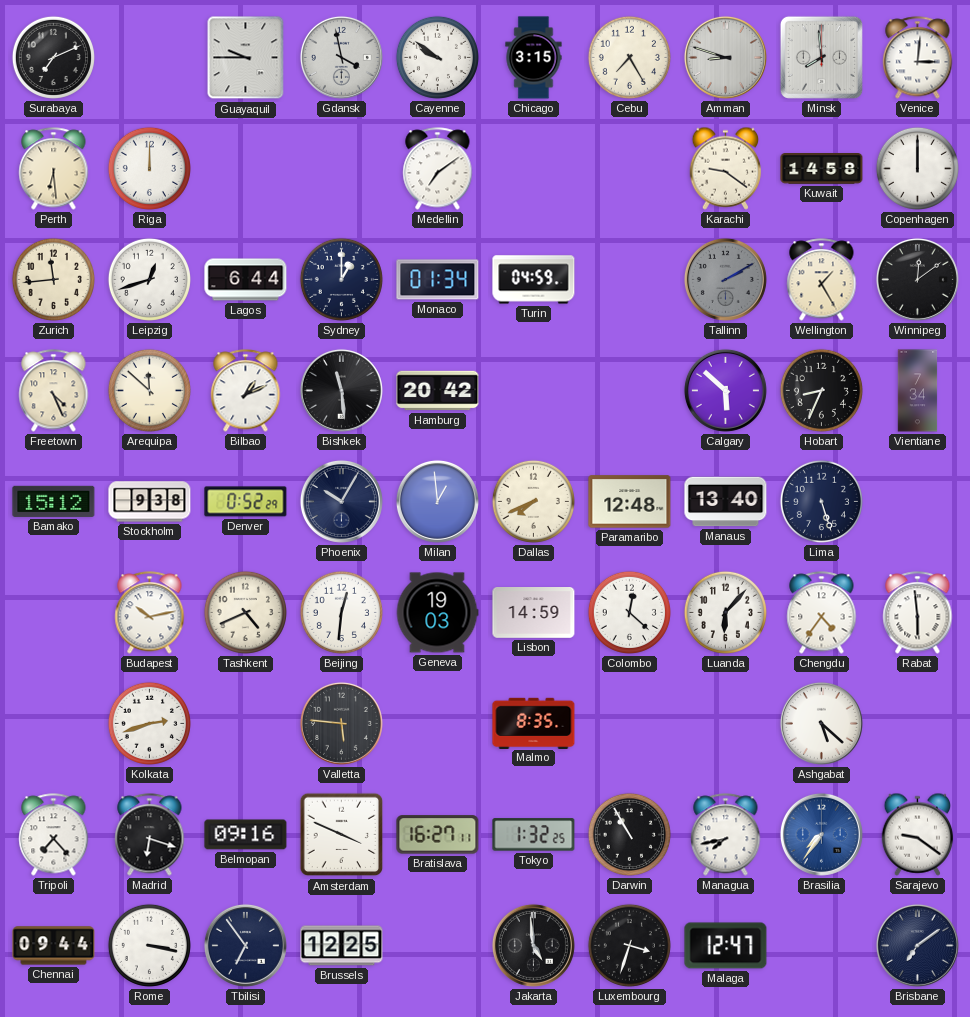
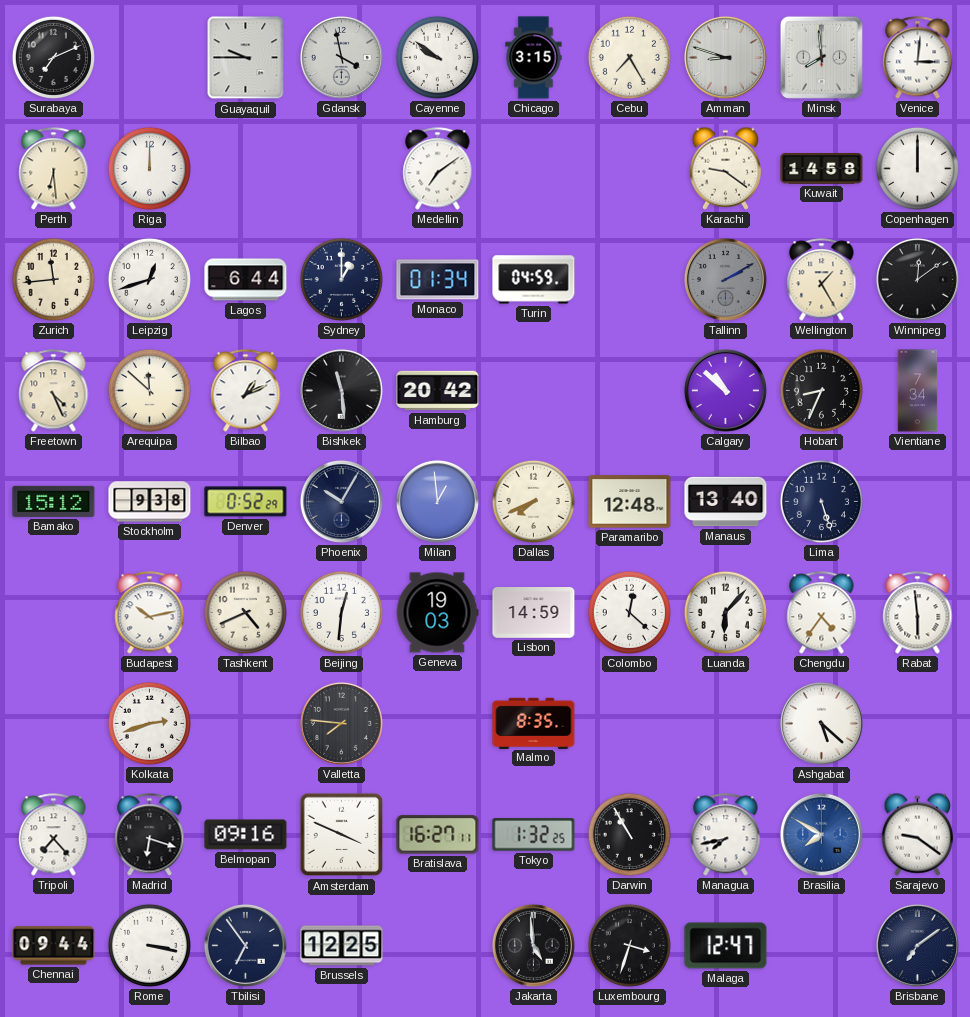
Calgary: 5:52 -> 10:52
Valletta: 5:46 -> 7:46
Brasilia: 7:36 -> 7:50
